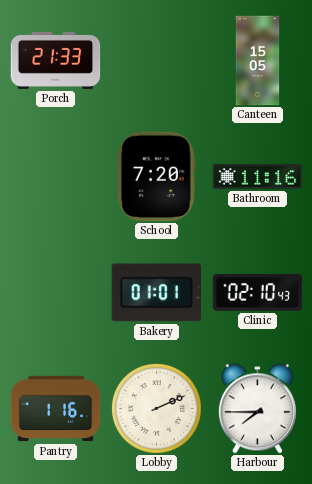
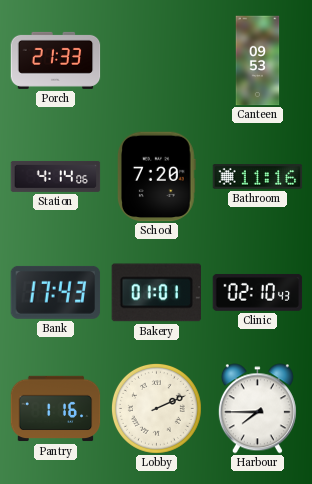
Canteen: 15:05 -> 09:53
Station: none -> 4:14
Bank: none -> 17:43
